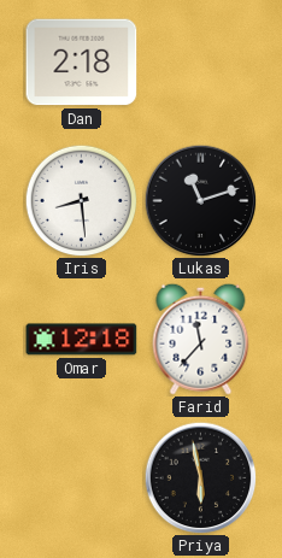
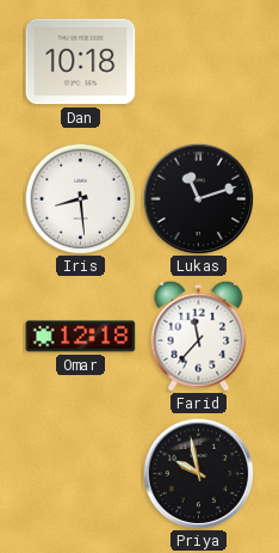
Dan: 2:18 -> 10:18
Priya: 5:58 -> 9:58
